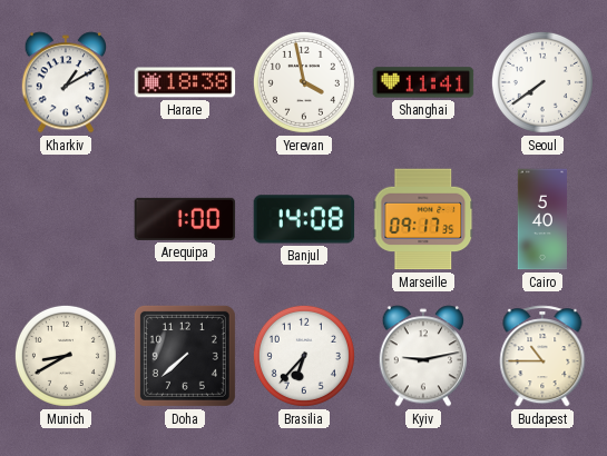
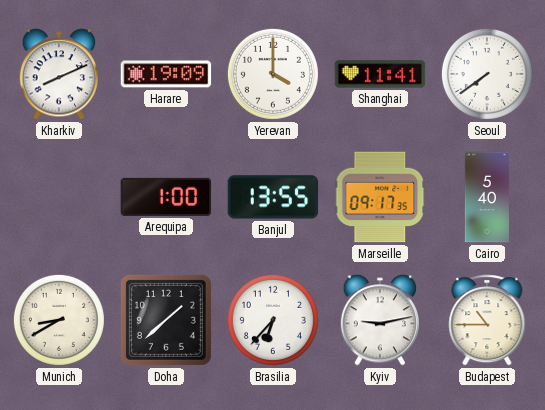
Kharkiv: 1:10 -> 8:11
Harare: 18:38 -> 19:09
Yerevan: 3:58 -> 4:00
Banjul: 14:08 -> 13:55
Doha: 7:38 -> 1:38
